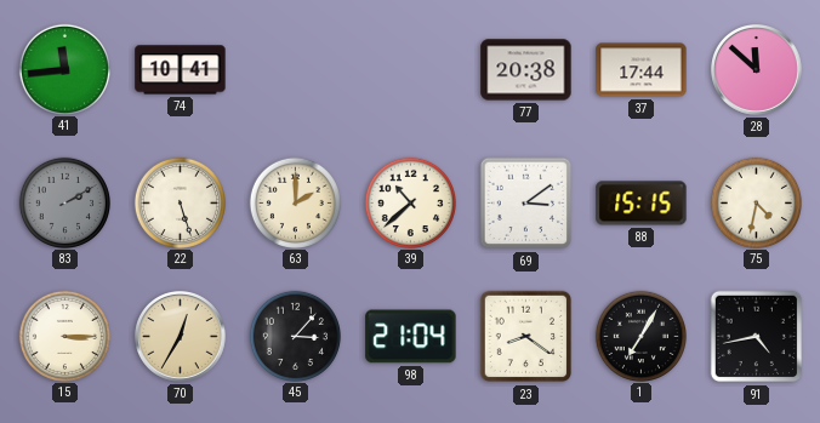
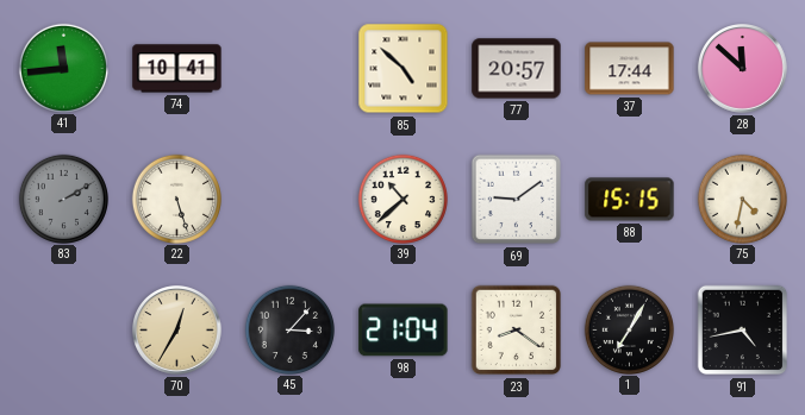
85: none -> 4:52
77: 20:38 -> 20:57
63: 2:00 -> none
69: 3:09 -> 9:09
15: 3:15 -> none
